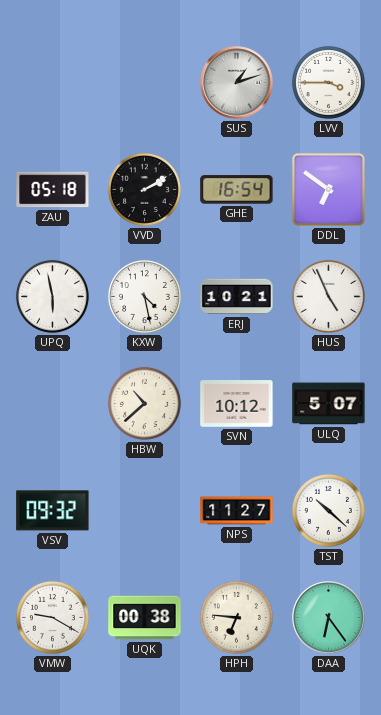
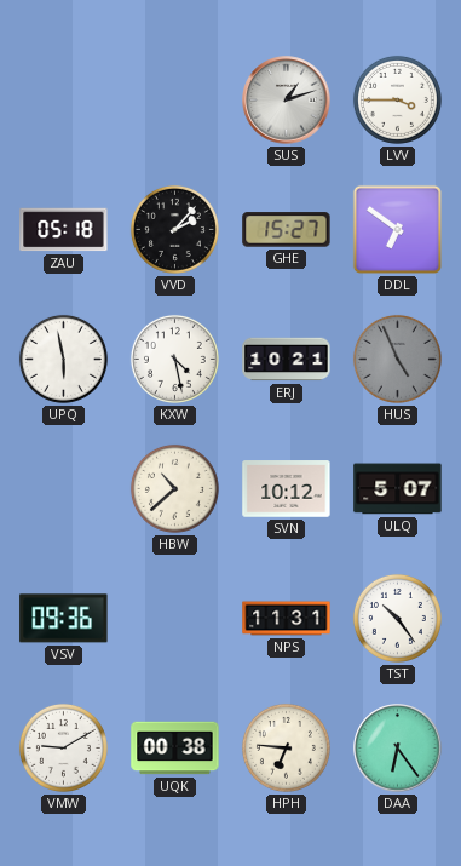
VVD: 2:10 -> 2:07
GHE: 16:54 -> 15:27
HUS dial: white -> grey
VSV: 09:32 -> 09:36
NPS: 11:27 -> 11:31
TST: 10:22 -> 10:24
VMW: 9:20 -> 9:10
